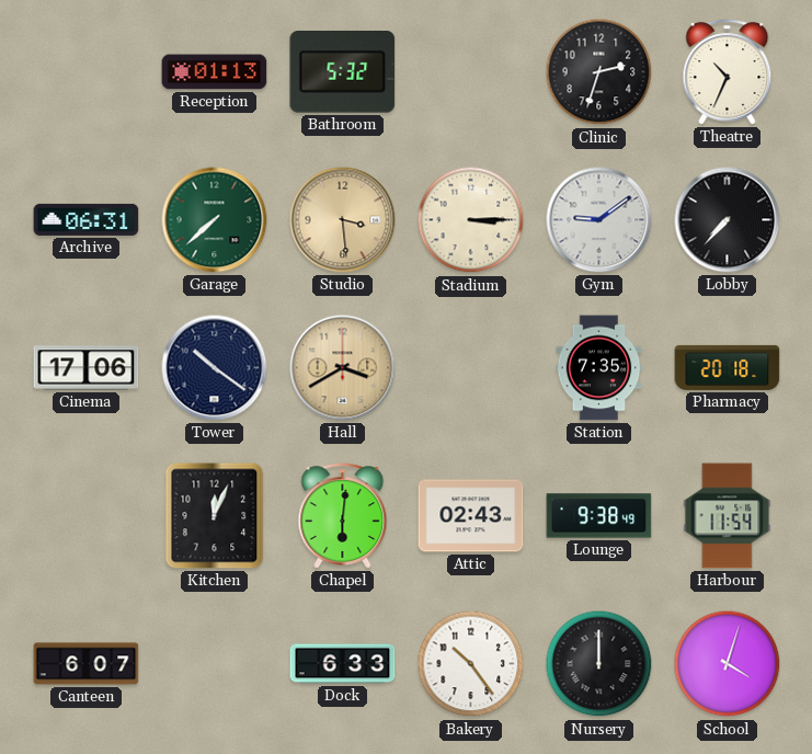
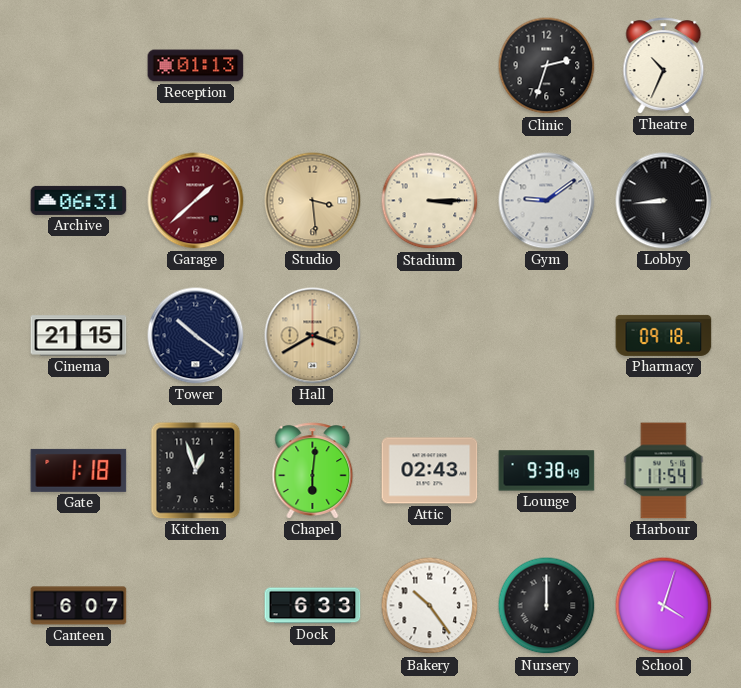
Bathroom: 5:32 -> none
Garage: 7:38 -> 1:38
Garage dial: green -> burgundy
Lobby: 7:37 -> 8:44
Cinema: 17:06 -> 21:15
Station: 7:35 -> none
Pharmacy: 20:18 -> 09:18
Gate: none -> 1:18
Kitchen: 12:04 -> 12:57
